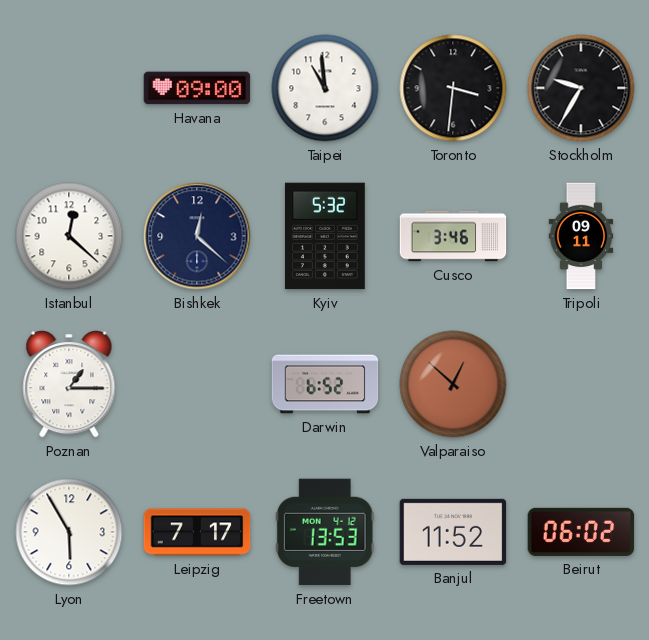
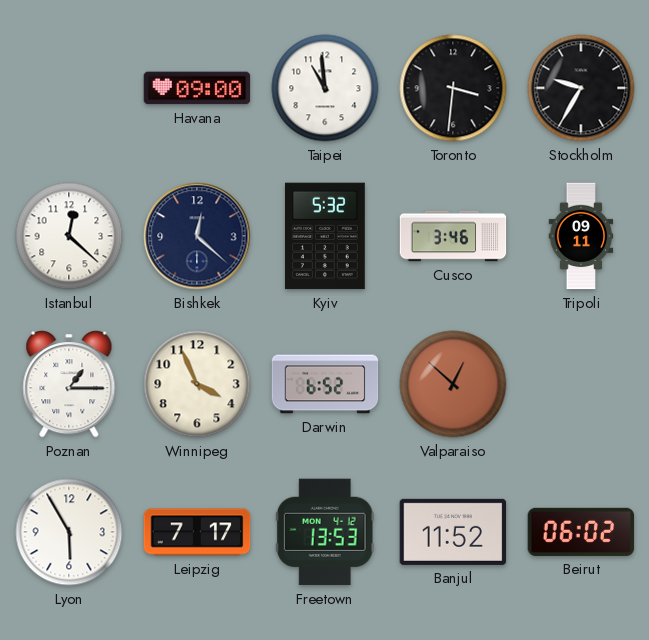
Winnipeg: none -> 3:56
